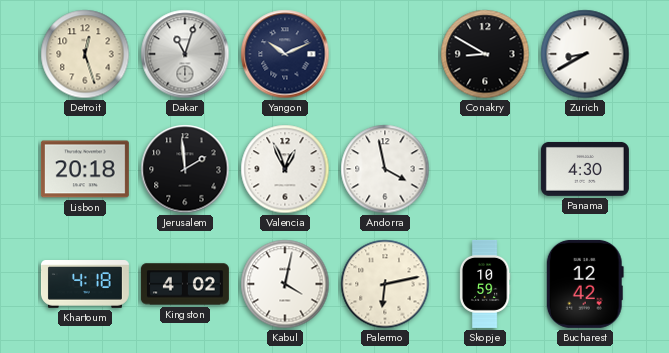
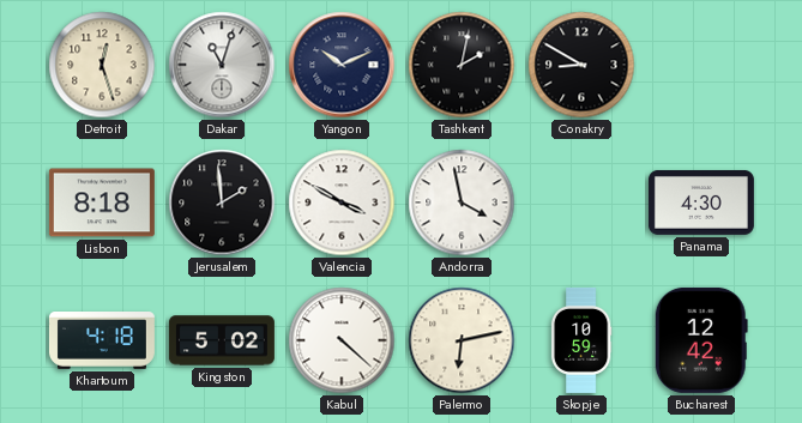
Tashkent: none -> 2:02
Zurich: 8:40 -> none
Lisbon: 20:18 -> 8:18
Valencia: 12:56 -> 3:50
Kingston: 4:02 -> 5:02
Kabul: 4:02 -> 4:22
